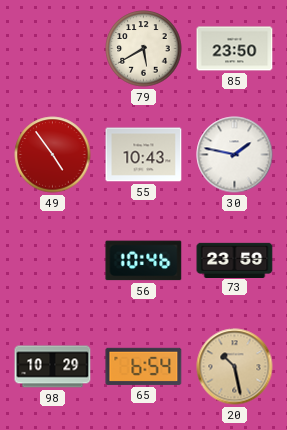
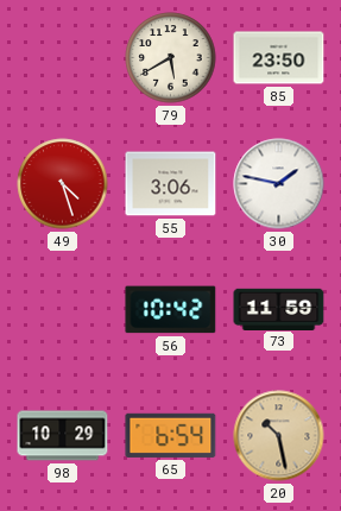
49: 4:54 -> 4:27
55: 10:43 -> 3:06
56: 10:46 -> 10:42
73: 23:59 -> 11:59
